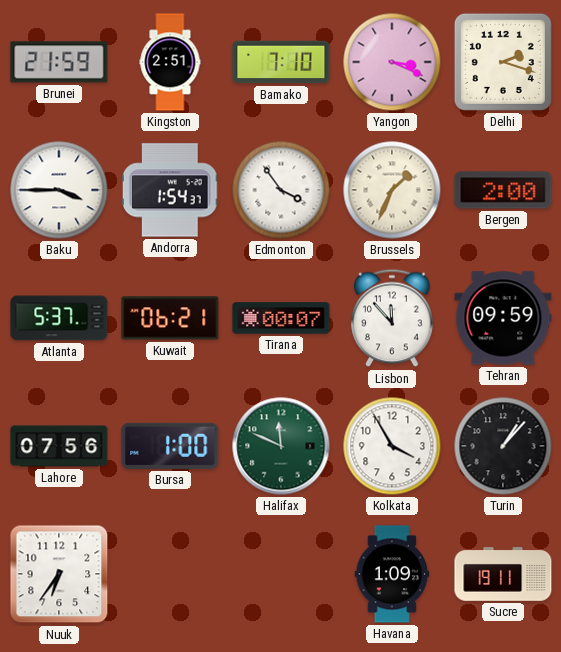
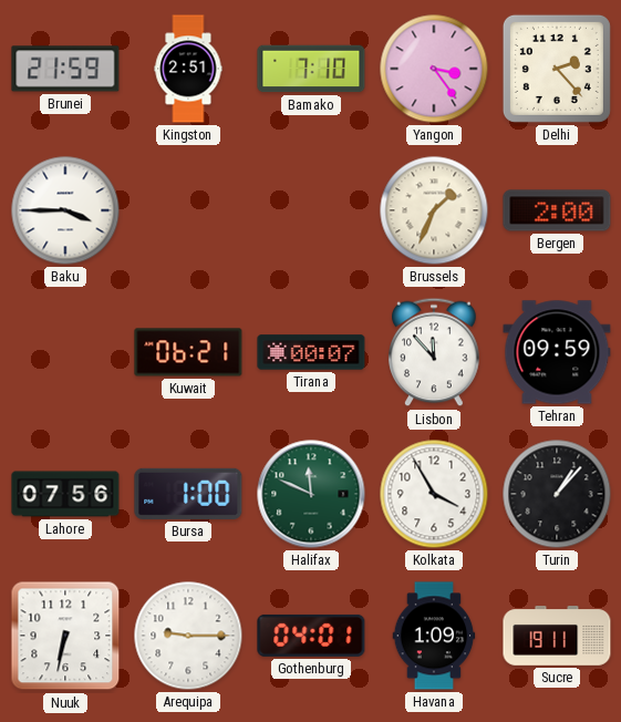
Yangon: 3:19 -> 3:24
Delhi: 2:18 -> 2:23
Andorra: 1:54 -> none
Edmonton: 3:54 -> none
Atlanta: 5:37 -> none
Nuuk: 6:36 -> 6:32
Arequipa: none -> 9:15
Gothenburg: none -> 04:01
